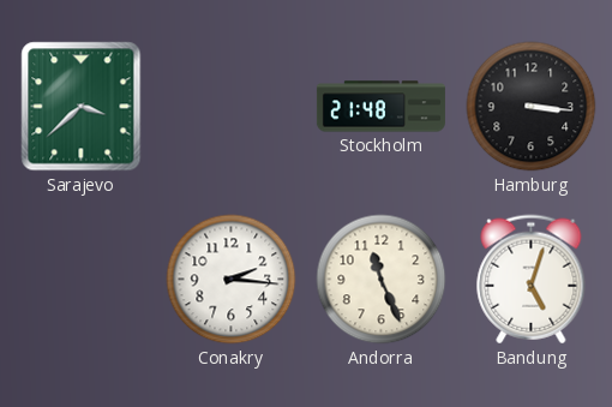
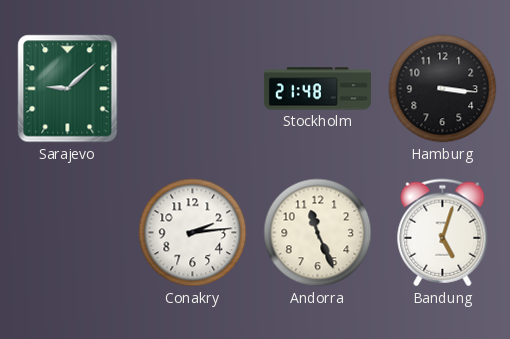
Sarajevo: 3:38 -> 9:08
Conakry: 2:16 -> 2:14
